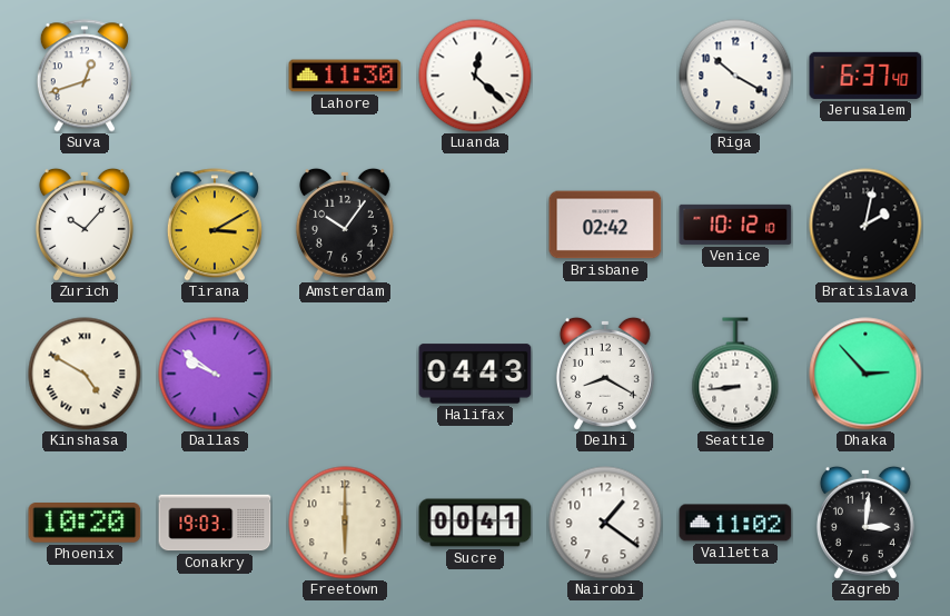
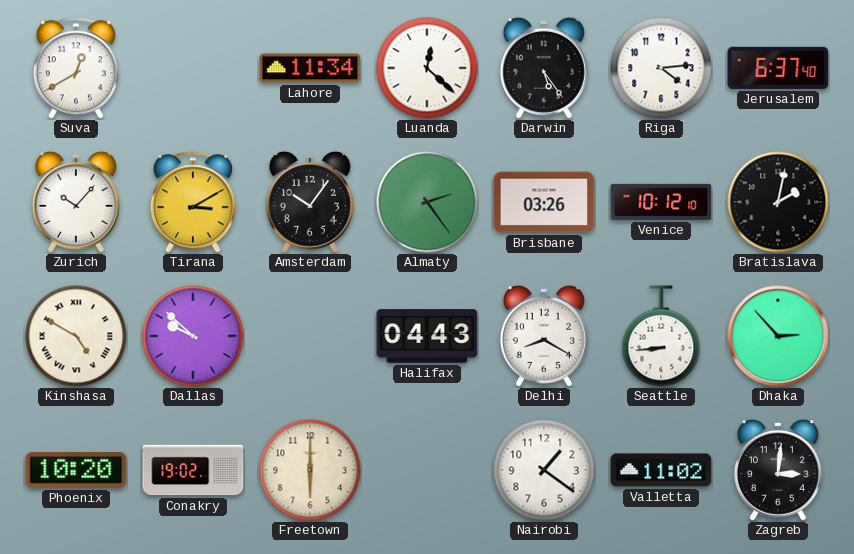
Suva: 12:42 -> 12:40
Lahore: 11:30 -> 11:34
Darwin: none -> 5:24
Riga: 10:20 -> 4:14
Almaty: none -> 2:24
Brisbane: 02:42 -> 03:26
Dallas: 9:51 -> 9:52
Conakry: 19:03 -> 19:02
Sucre: 00:41 -> none
